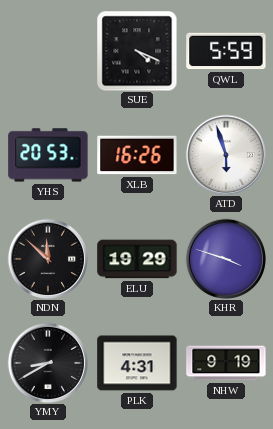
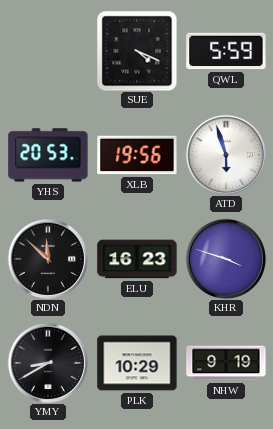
XLB: 16:26 -> 19:56
ELU: 19:29 -> 16:23
PLK: 4:31 -> 10:29
